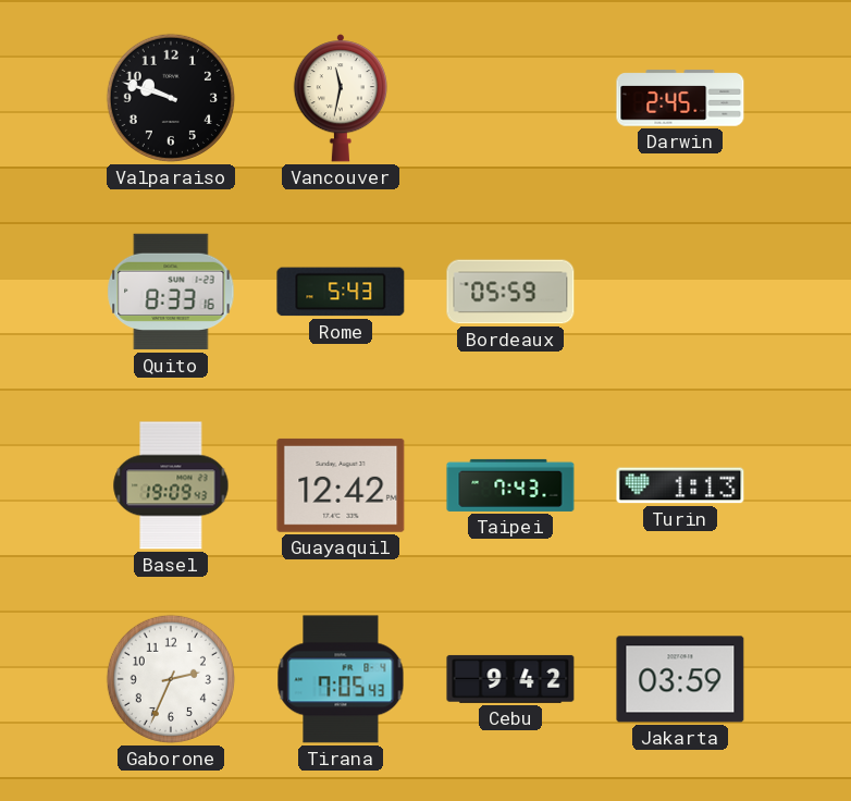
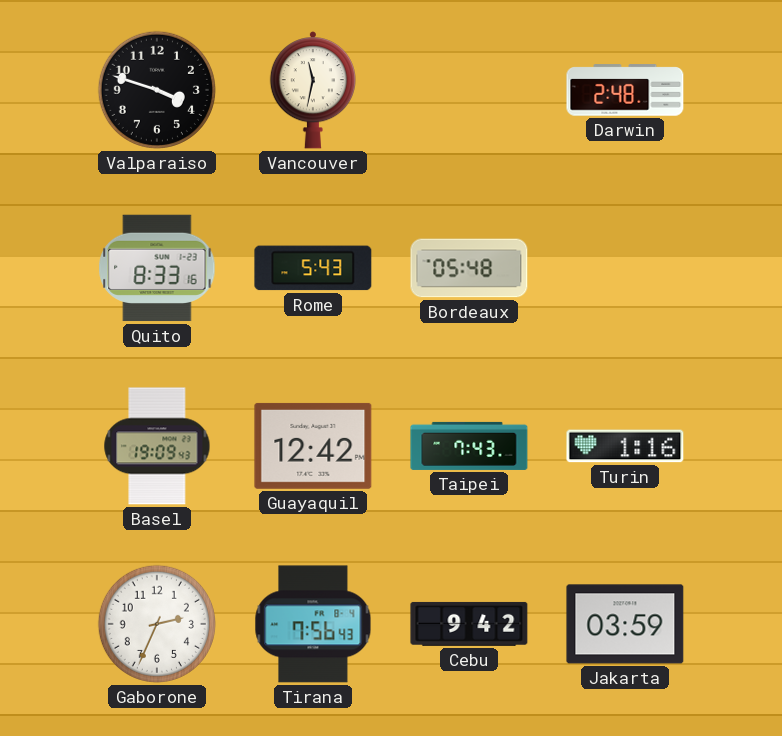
Valparaiso: 9:48 -> 3:48
Darwin: 2:45 -> 2:48
Bordeaux: 05:59 -> 05:48
Turin: 1:13 -> 1:16
Tirana: 7:05 -> 7:56
